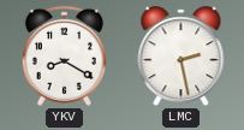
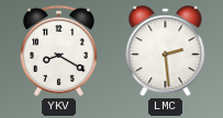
LMC: 2:28 -> 2:29
